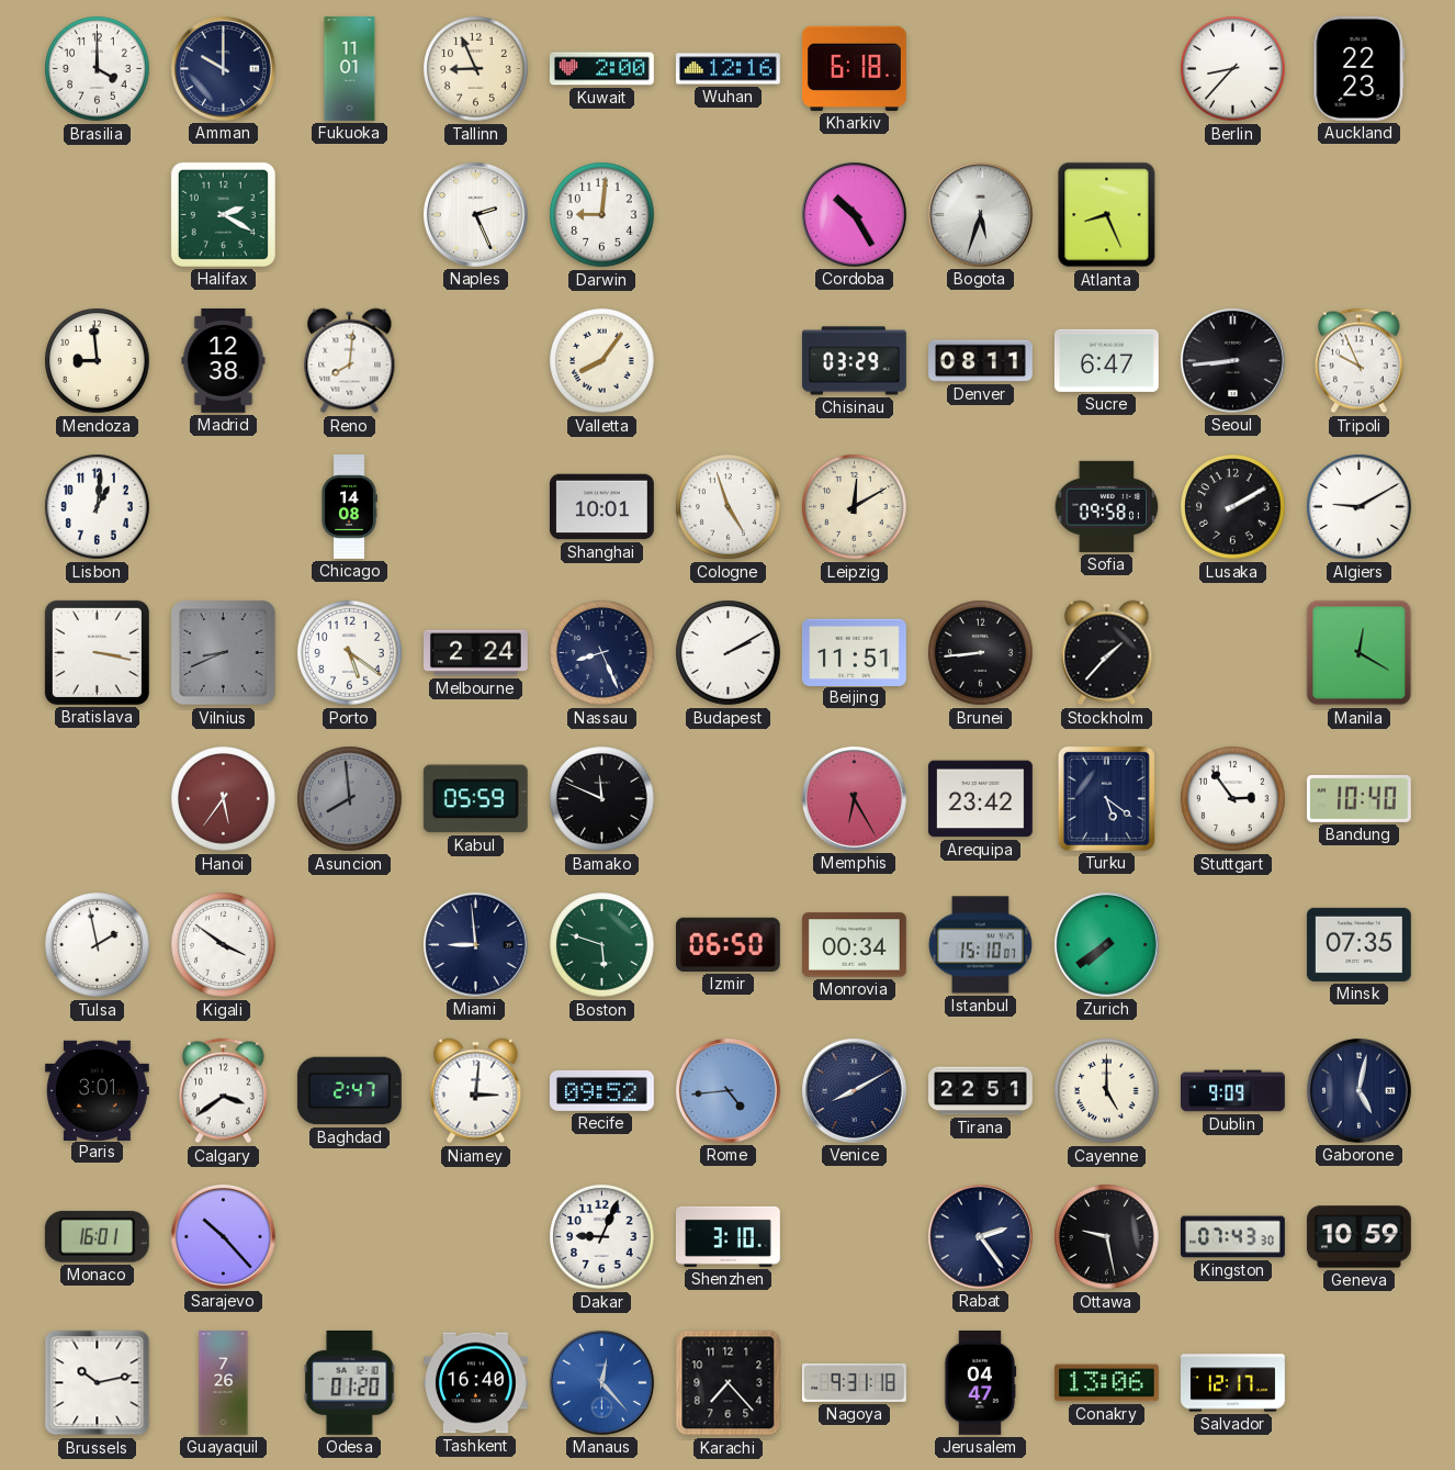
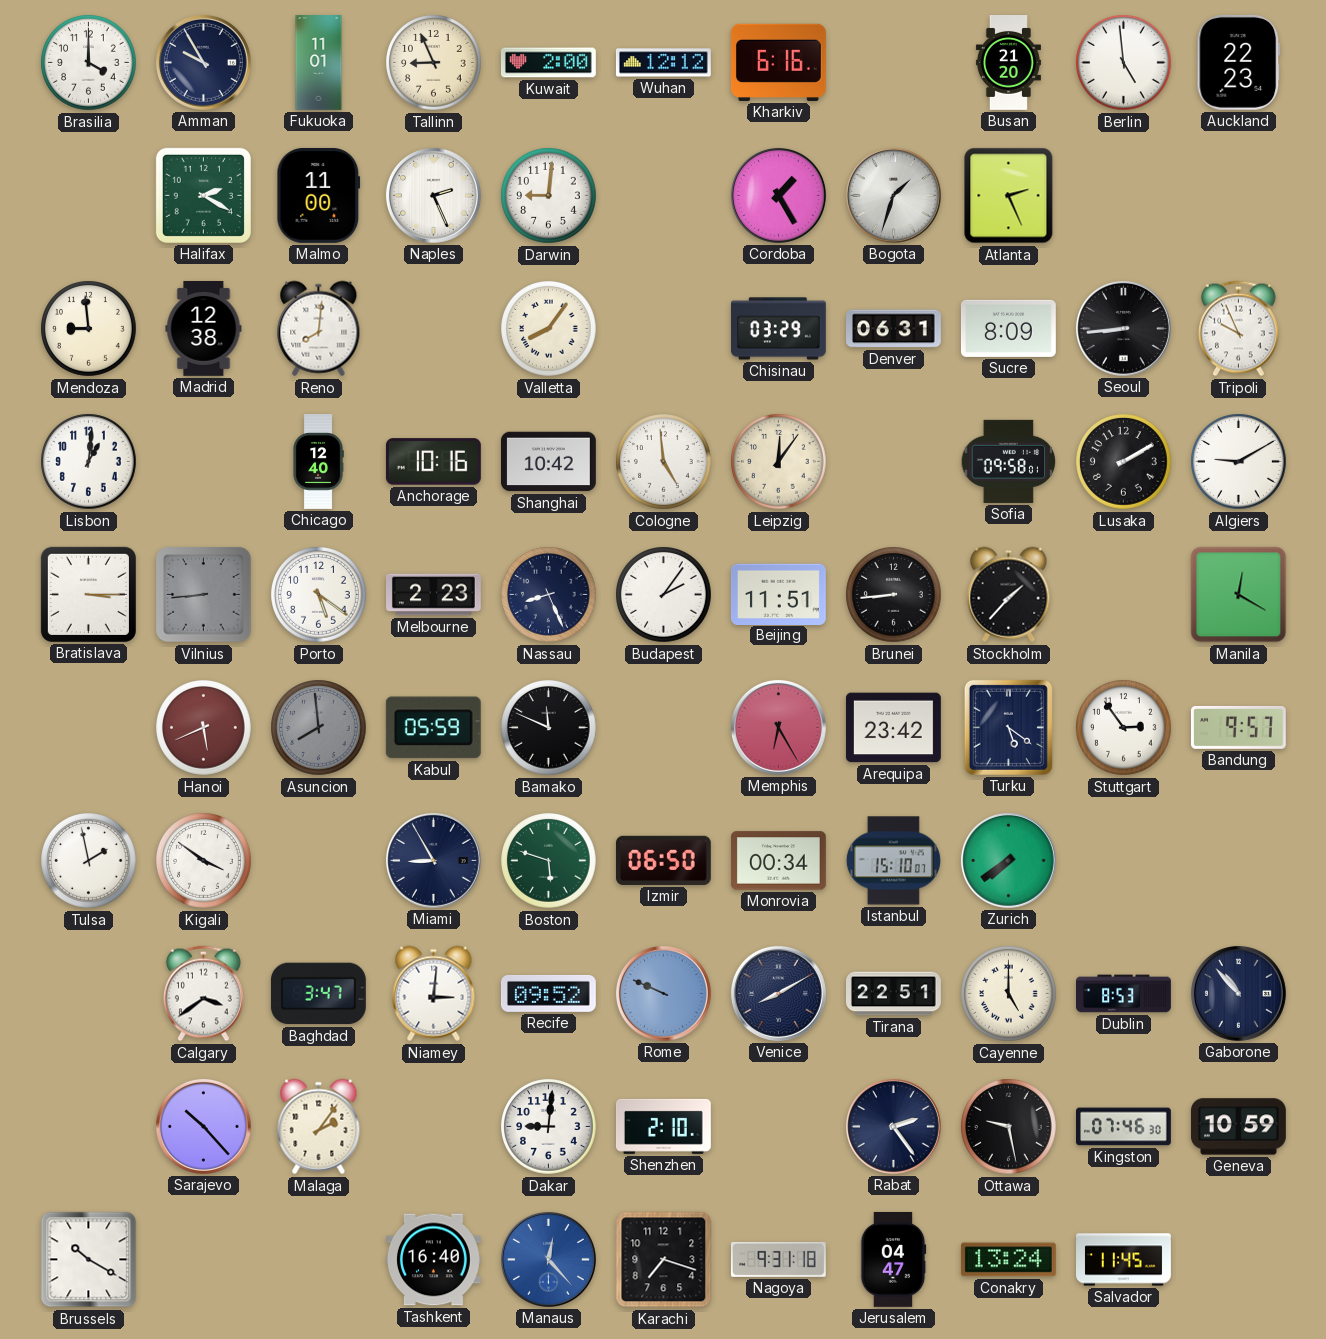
Amman: 10:00 -> 9:55
Wuhan: 12:16 -> 12:12
Kharkiv: 6:18 -> 6:16
Busan: none -> 21:20
Berlin: 8:37 -> 4:59
Malmo: none -> 11:00
Cordoba: 10:25 -> 1:25
Bogota: 5:33 -> 1:33
Atlanta: 8:26 -> 2:26
Denver: 08:11 -> 06:31
Sucre: 6:47 -> 8:09
Chicago: 14:08 -> 12:40
Anchorage: none -> 10:16
Shanghai: 10:01 -> 10:42
Cologne: 4:57 -> 4:59
Leipzig: 12:10 -> 12:06
Bratislava: 3:17 -> 3:15
Vilnius: 8:41 -> 8:44
Melbourne: 2:24 -> 2:23
Budapest: 2:10 -> 2:06
Hanoi: 5:36 -> 5:41
Bandung: 10:40 -> 9:57
Miami: 8:59 -> 8:55
Minsk: 07:35 -> none
Paris: 3:01 -> none
Baghdad: 2:47 -> 3:47
Rome: 4:44 -> 9:49
Dublin: 9:09 -> 8:53
Gaborone: 5:02 -> 10:53
Monaco: 16:01 -> none
Malaga: none -> 2:06
Dakar: 9:04 -> 9:01
Shenzhen: 3:10 -> 2:10
Kingston: 07:43 -> 07:46
Brussels: 10:13 -> 10:20
Guayaquil: 7:26 -> none
Odesa: 01:20 -> none
Karachi: 7:23 -> 7:18
Conakry: 13:06 -> 13:24
Salvador: 12:17 -> 11:45
